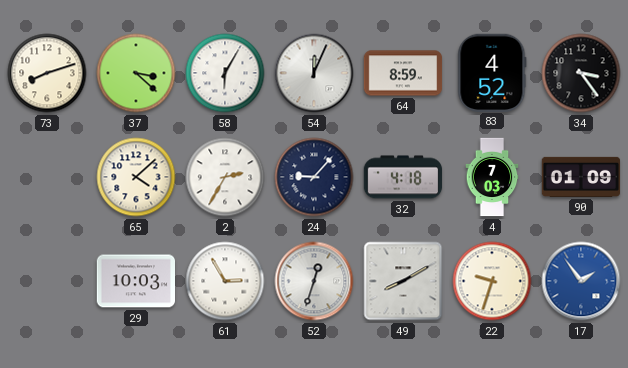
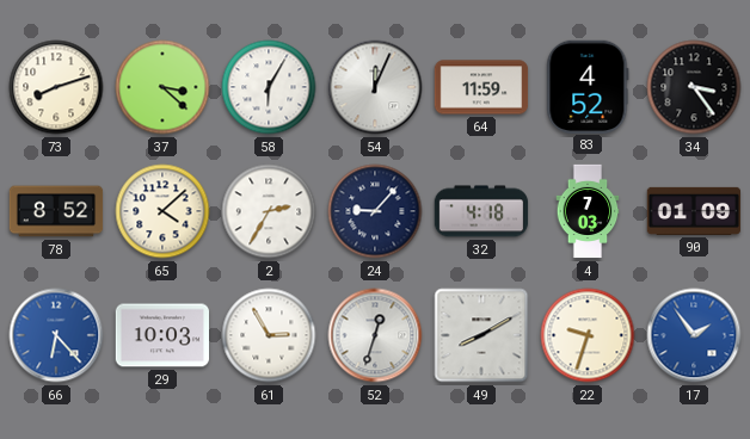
64: 8:59 -> 11:59
78: none -> 8:52
66: none -> 6:23
